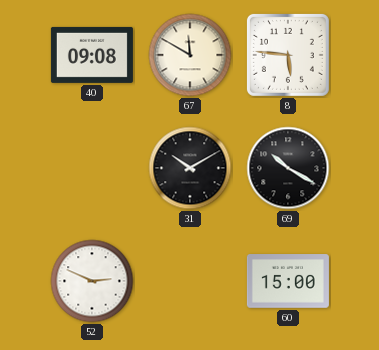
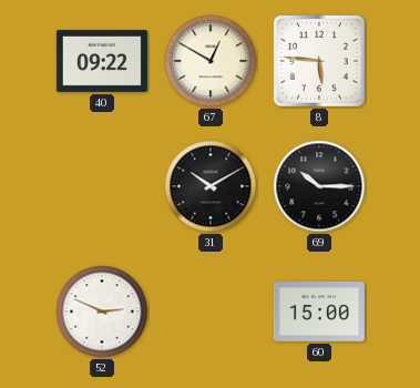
40: 09:08 -> 09:22
67: 11:50 -> 12:50
69: 10:20 -> 10:15
